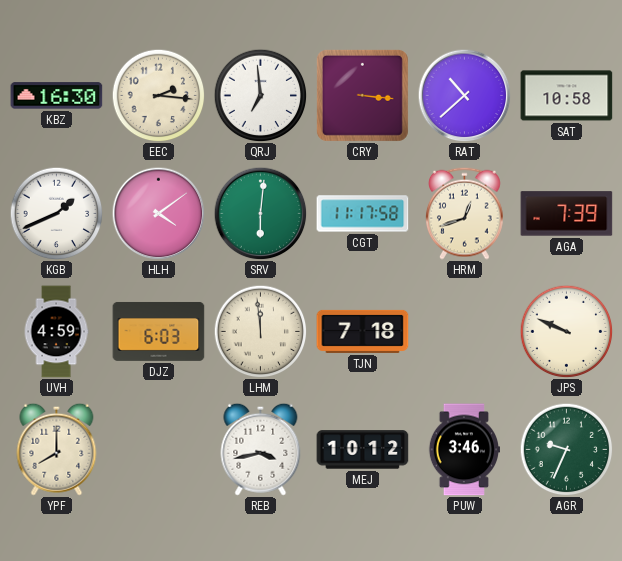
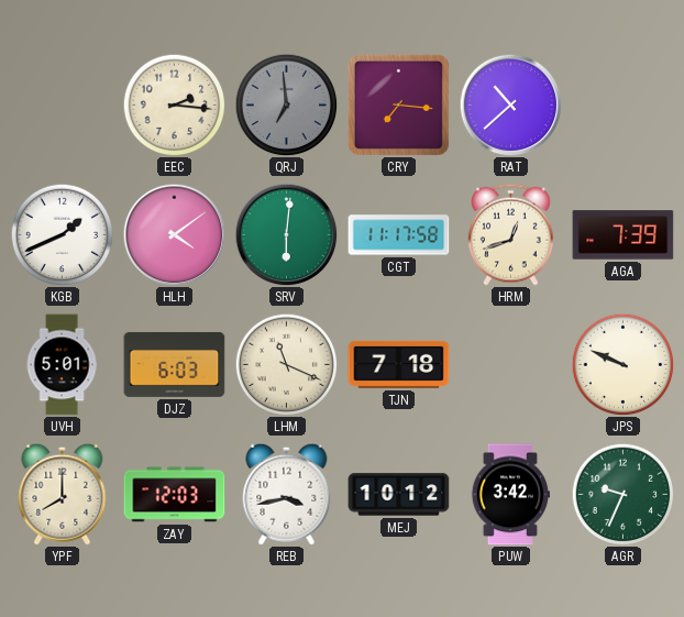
KBZ: 16:30 -> none
QRJ dial: white -> grey
CRY: 3:16 -> 7:16
SAT: 10:58 -> none
UVH: 4:59 -> 5:01
LHM: 11:59 -> 11:19
ZAY: none -> 12:03
PUW: 3:46 -> 3:42
